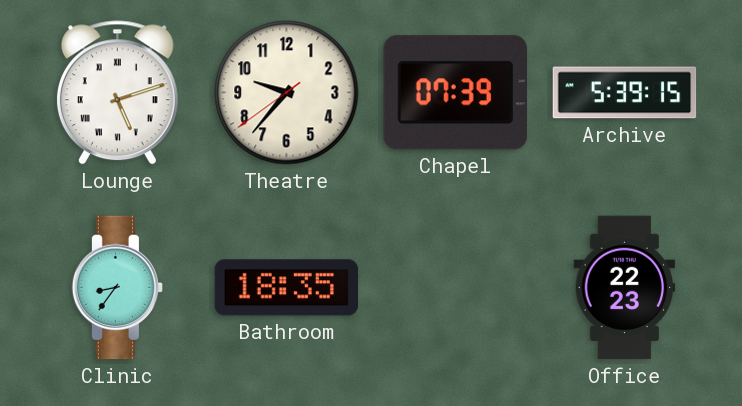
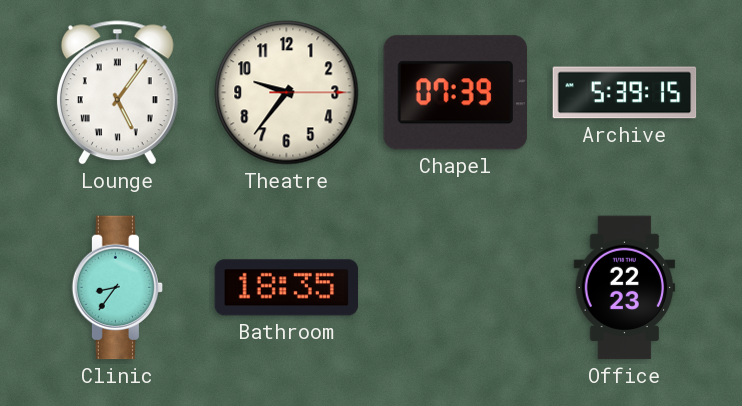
Lounge: 5:12 -> 5:06
Theatre: 9:36:39 -> 9:36:15
